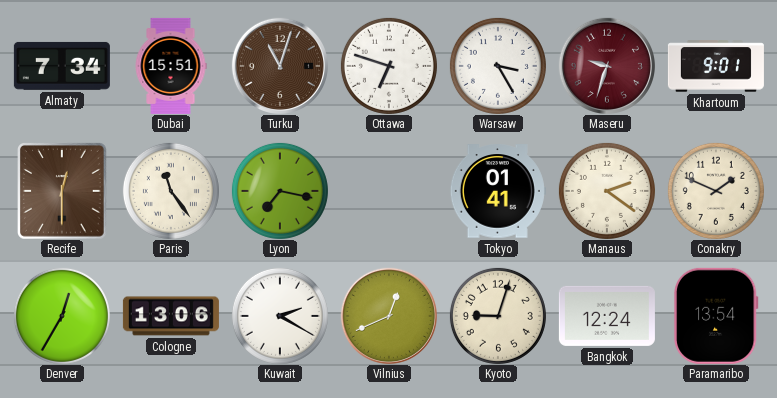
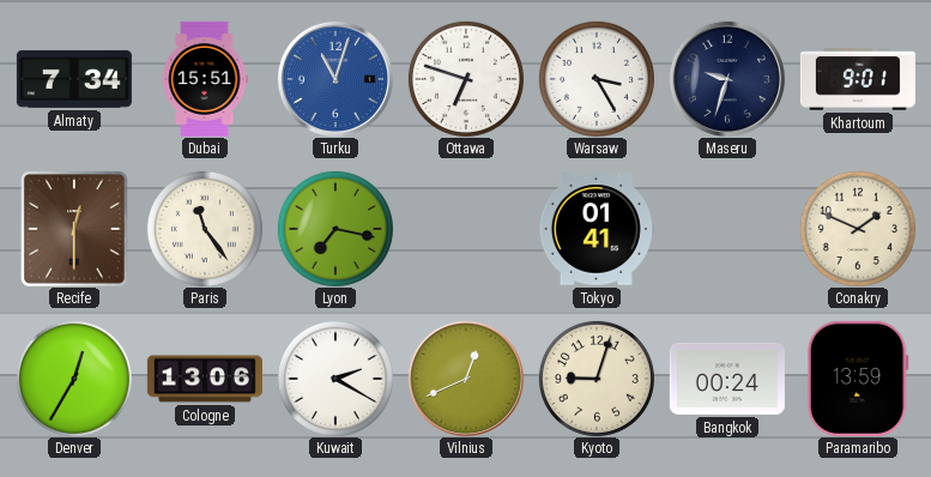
Turku dial: brown -> blue
Maseru dial: burgundy -> navy
Manaus: 2:21 -> none
Bangkok: 12:24 -> 00:24
Paramaribo: 13:54 -> 13:59
